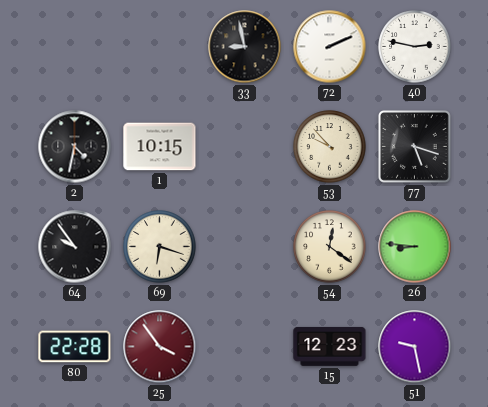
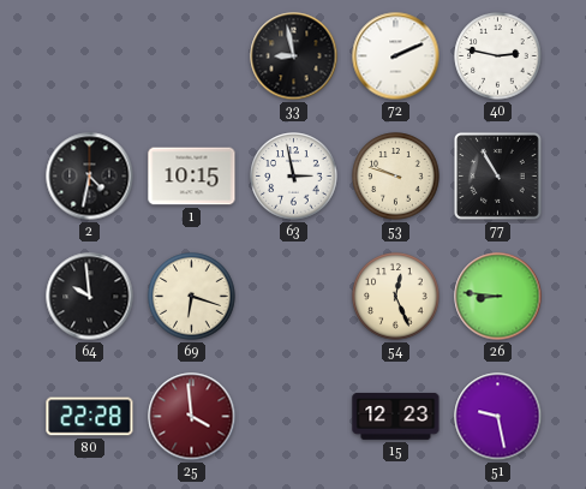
63: none -> 2:58
53: 9:53 -> 9:48
77: 5:18 -> 10:55
64: 9:54 -> 9:59
54: 12:21 -> 12:26
25: 3:54 -> 3:59
